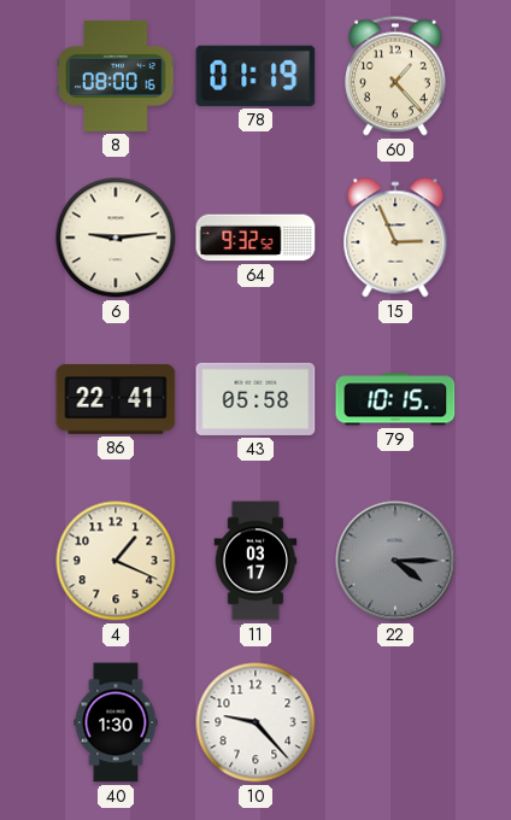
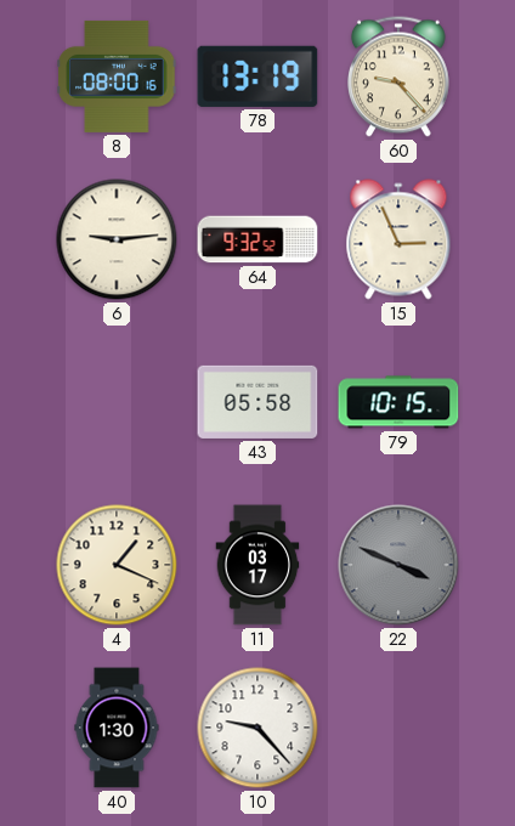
78: 01:19 -> 13:19
60: 1:23 -> 9:23
86: 22:41 -> none
22: 4:15 -> 3:49
